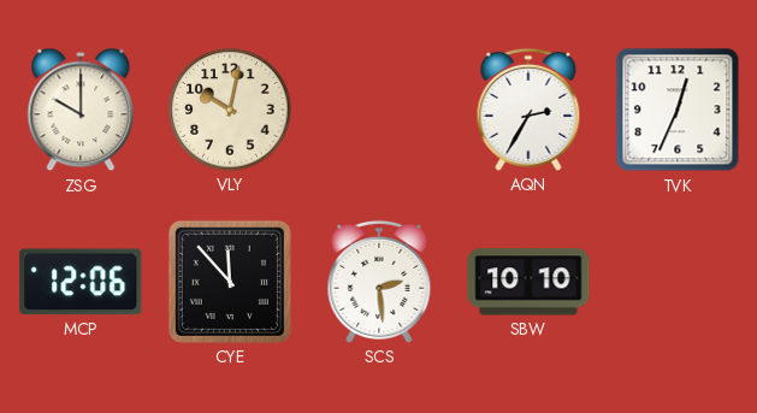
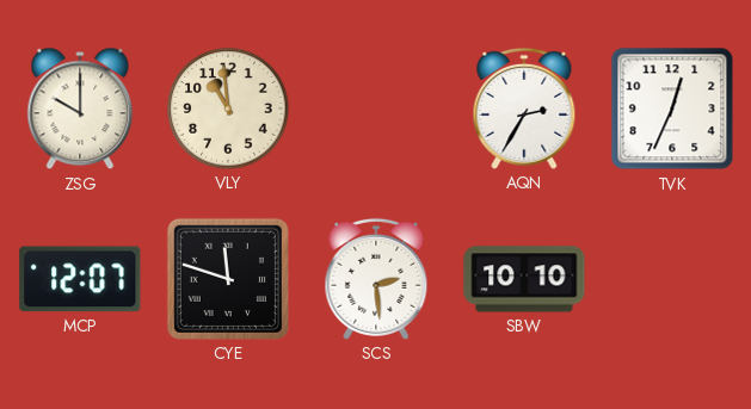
VLY: 10:02 -> 10:59
MCP: 12:06 -> 12:07
CYE: 11:53 -> 11:48
